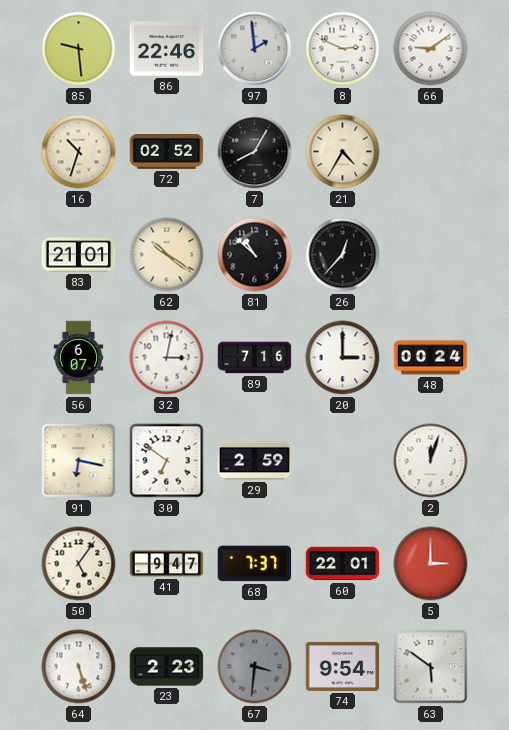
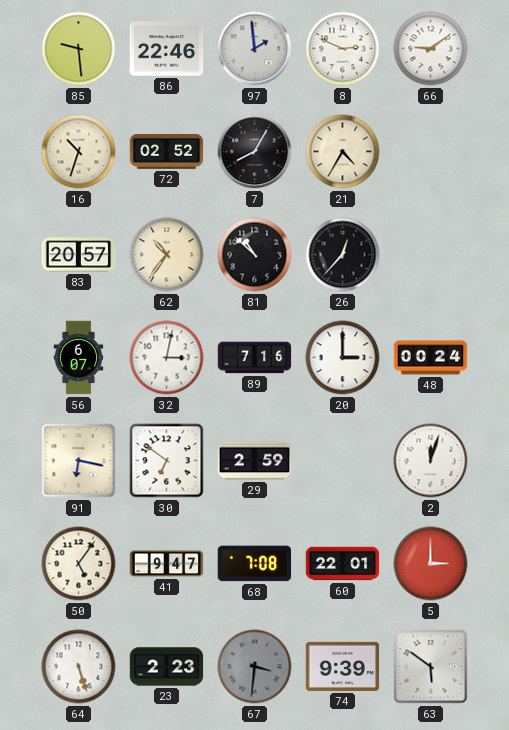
83: 21:01 -> 20:57
62: 10:21 -> 10:36
68: 7:37 -> 7:08
74: 9:54 -> 9:39
